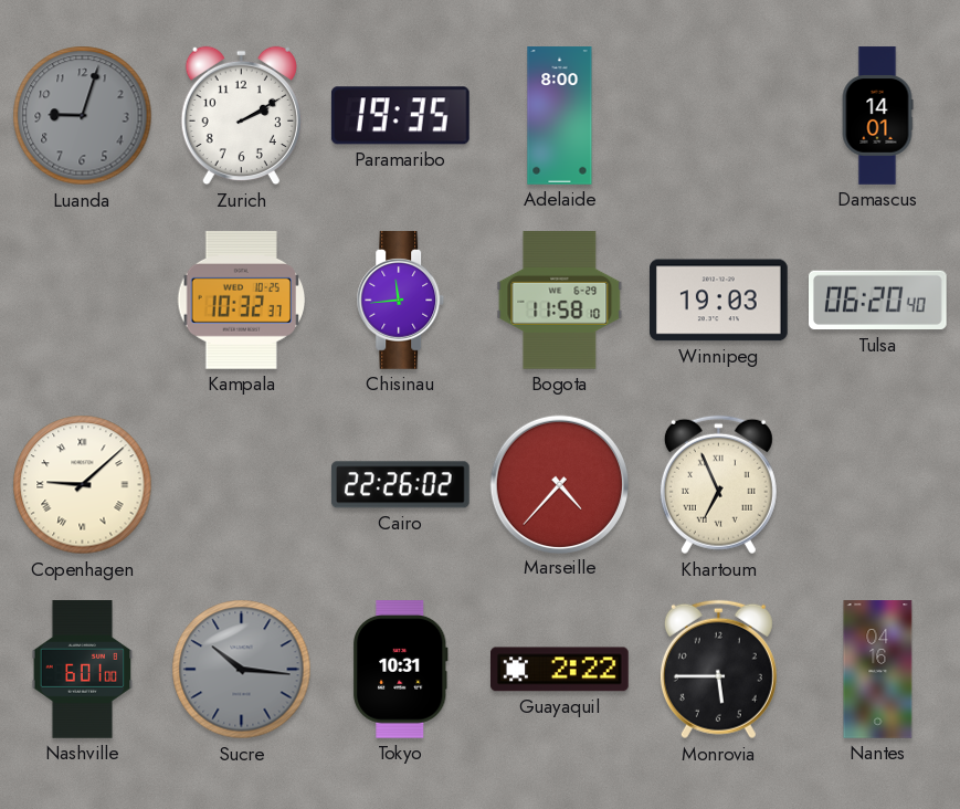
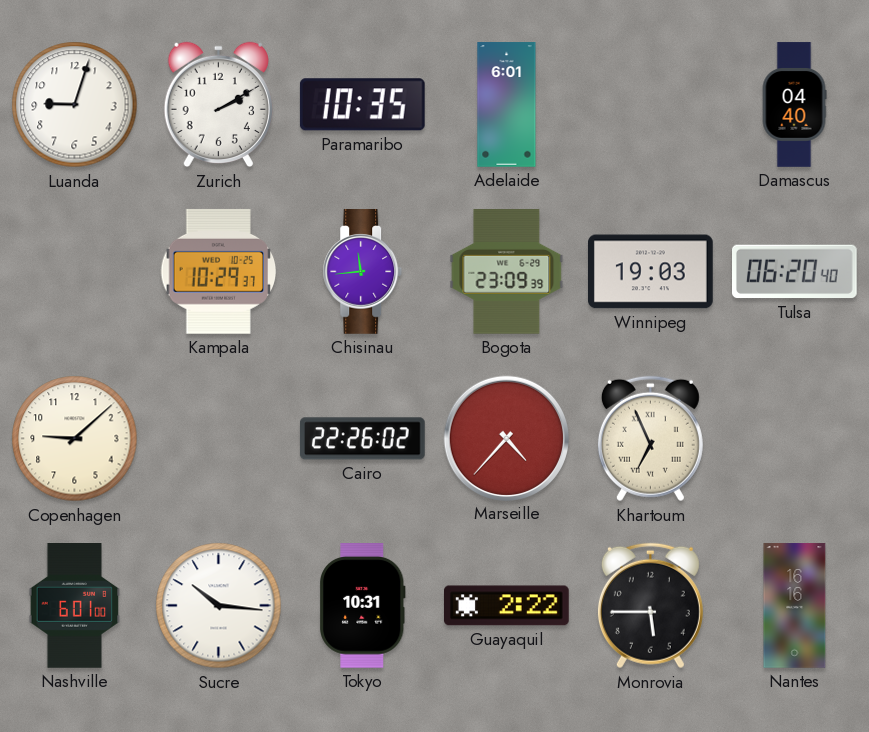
Luanda dial: grey -> white
Paramaribo: 19:35 -> 10:35
Adelaide: 8:00 -> 6:01
Damascus: 14:01 -> 04:40
Kampala: 10:32 -> 10:29
Bogota: 11:58 -> 23:09
Copenhagen numerals: Roman -> Arabic
Sucre dial: grey -> white
Nantes: 04:16 -> 16:16
